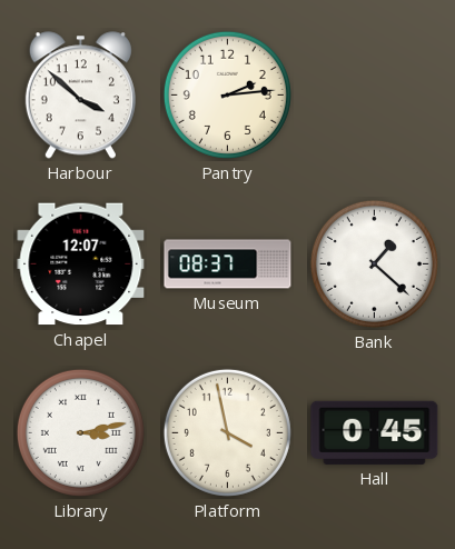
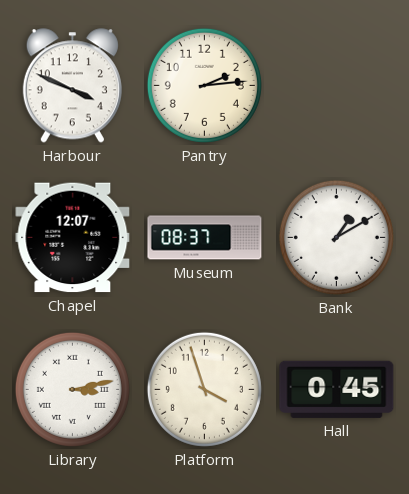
Harbour: 3:52 -> 3:49
Bank: 1:22 -> 1:10
Platform: 3:58 -> 3:57
